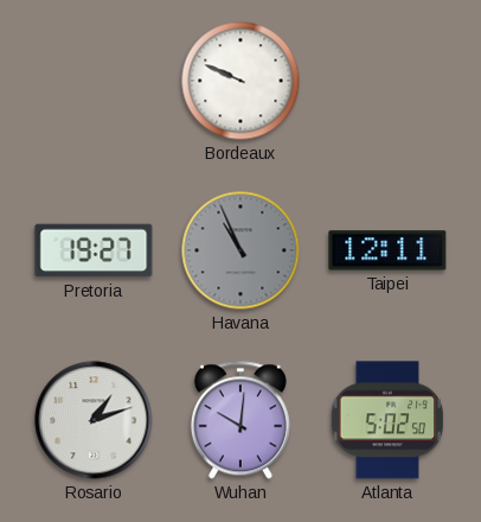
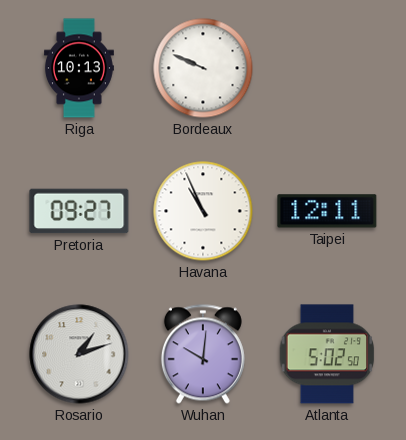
Riga: none -> 10:13
Pretoria: 19:27 -> 09:27
Havana dial: grey -> white
